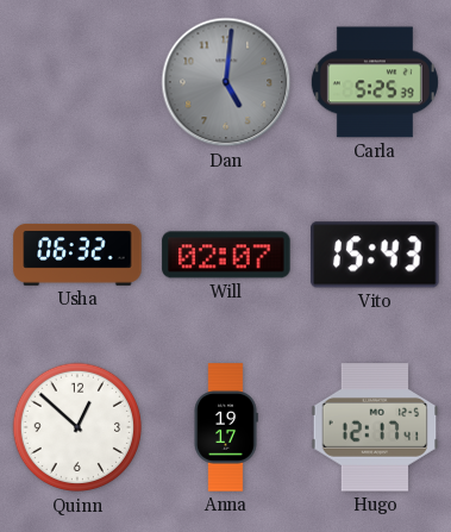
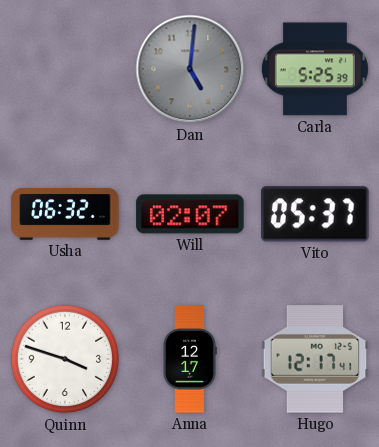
Vito: 15:43 -> 05:37
Quinn: 12:52 -> 3:48
Anna: 19:17 -> 12:17
